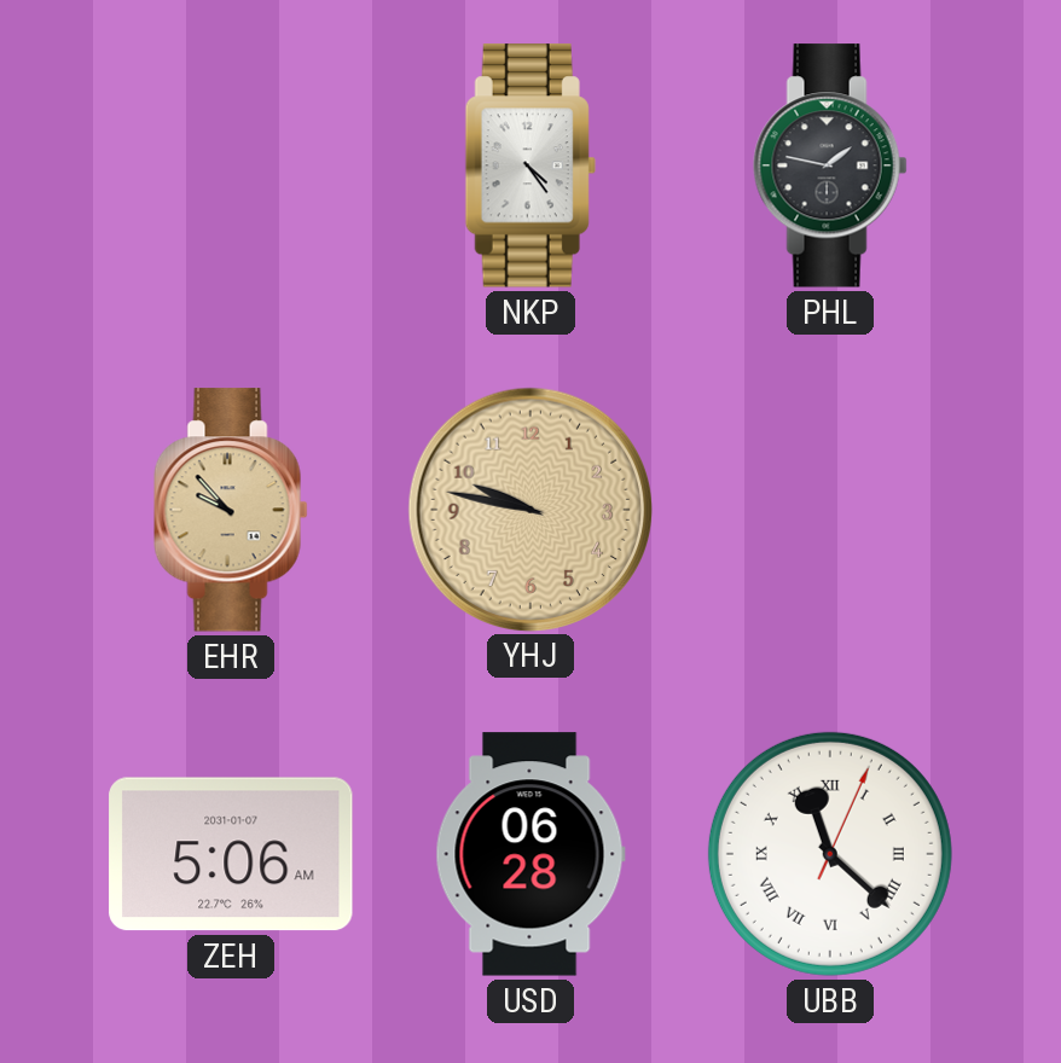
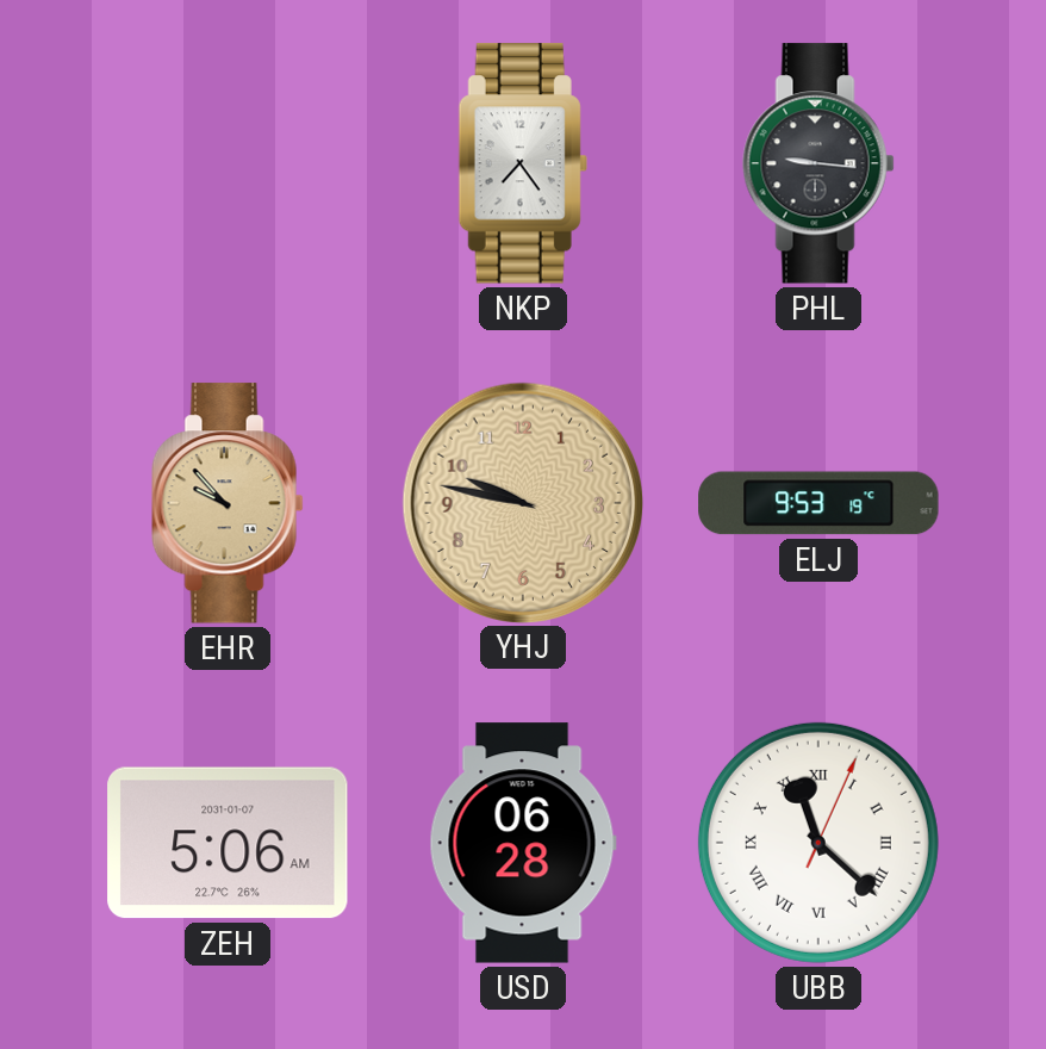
NKP: 4:24 -> 7:24
PHL: 1:47 -> 9:16
ELJ: none -> 9:53
